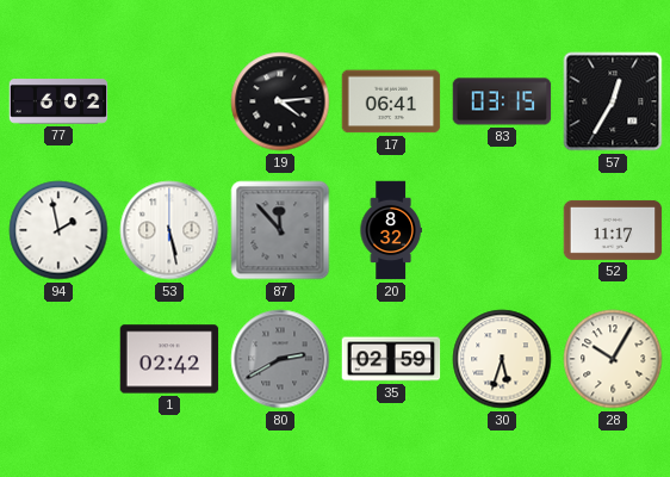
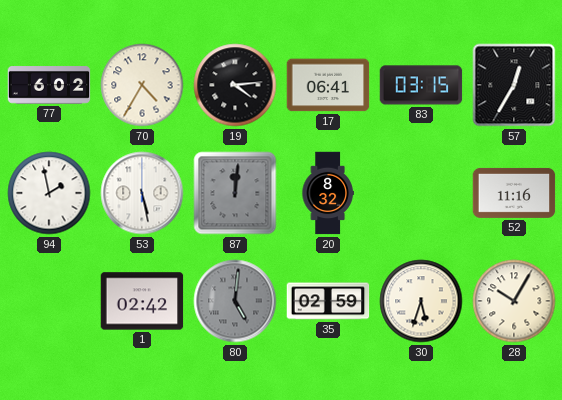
70: none -> 4:35
87: 11:53 -> 12:01
52: 11:17 -> 11:16
80: 2:40 -> 5:01
